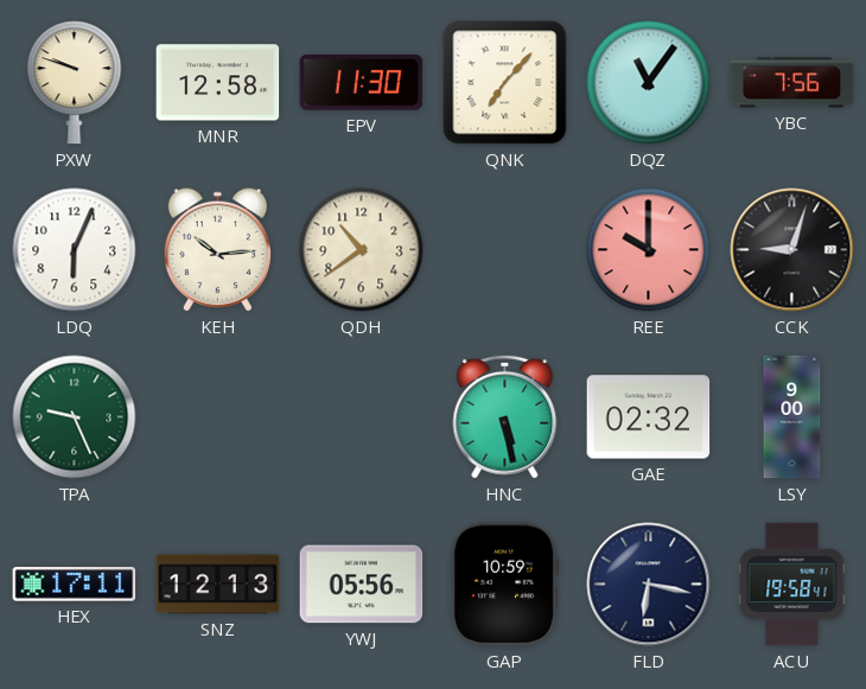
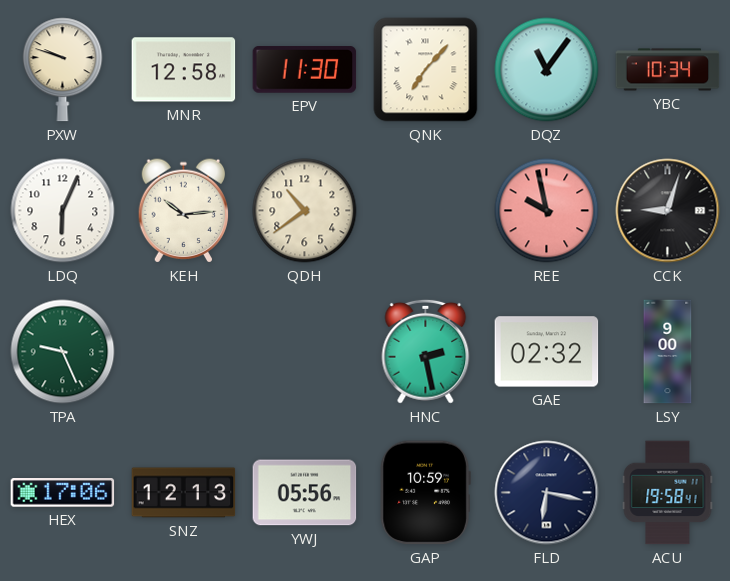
YBC: 7:56 -> 10:34
REE: 10:00 -> 9:58
HNC: 5:28 -> 2:28
HEX: 17:11 -> 17:06
